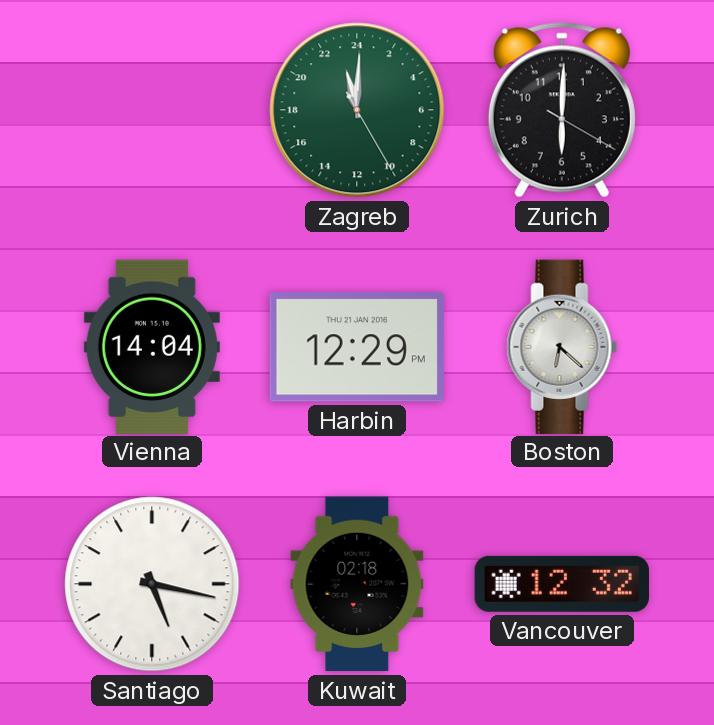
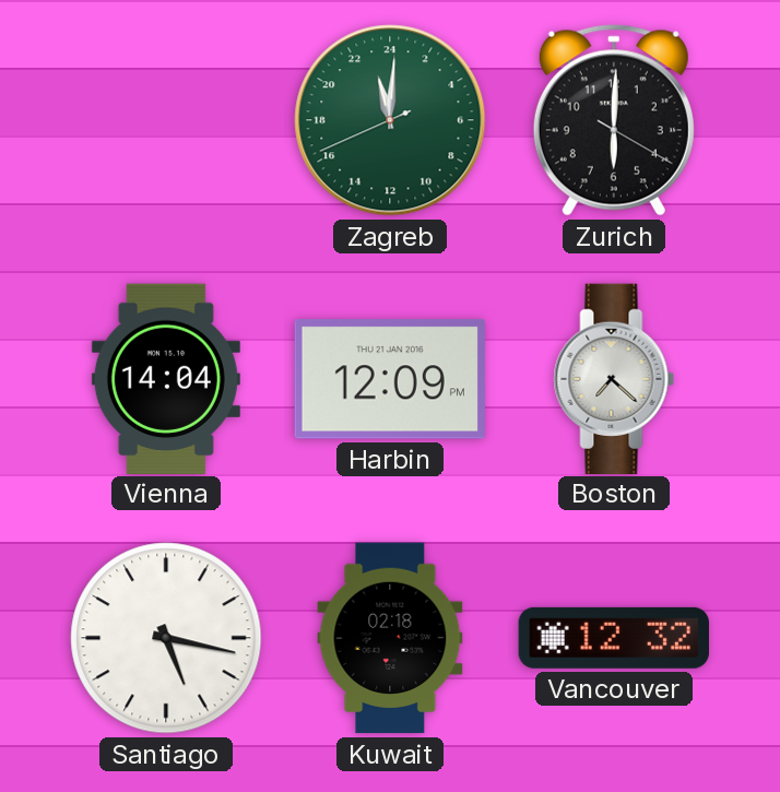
Zagreb: 23:00:25 -> 23:00:41
Harbin: 12:29 -> 12:09
Boston: 6:22 -> 7:22
